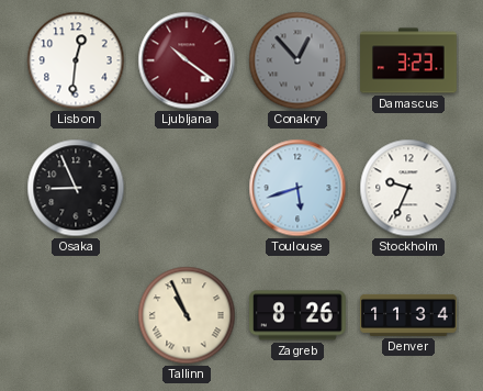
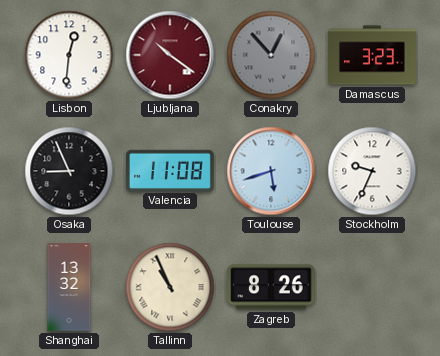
Valencia: none -> 11:08
Shanghai: none -> 13:32
Denver: 11:34 -> none
